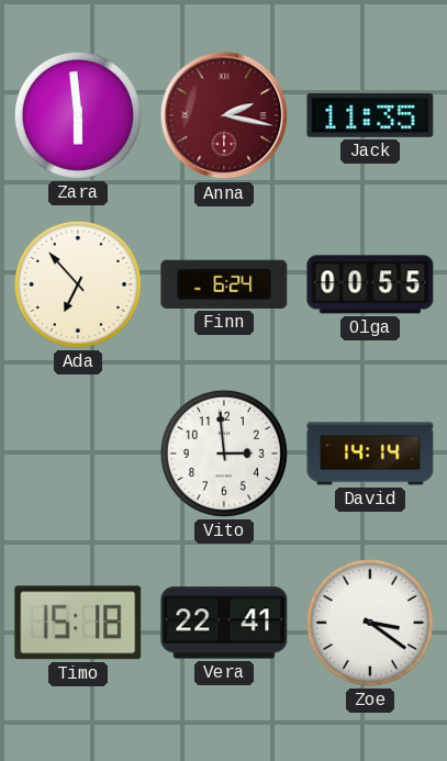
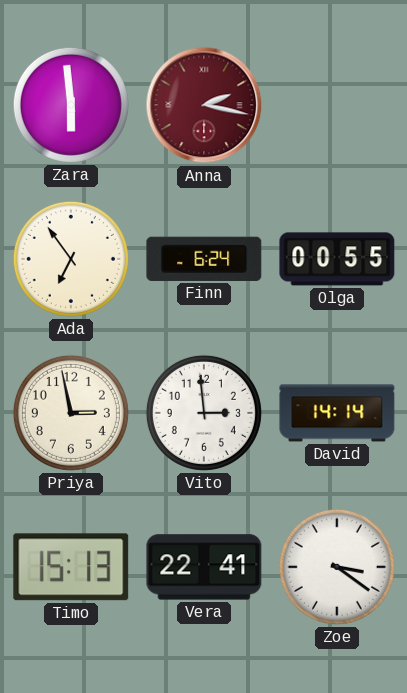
Jack: 11:35 -> none
Ada: 6:53 -> 6:54
Priya: none -> 2:58
Timo: 15:18 -> 15:13
